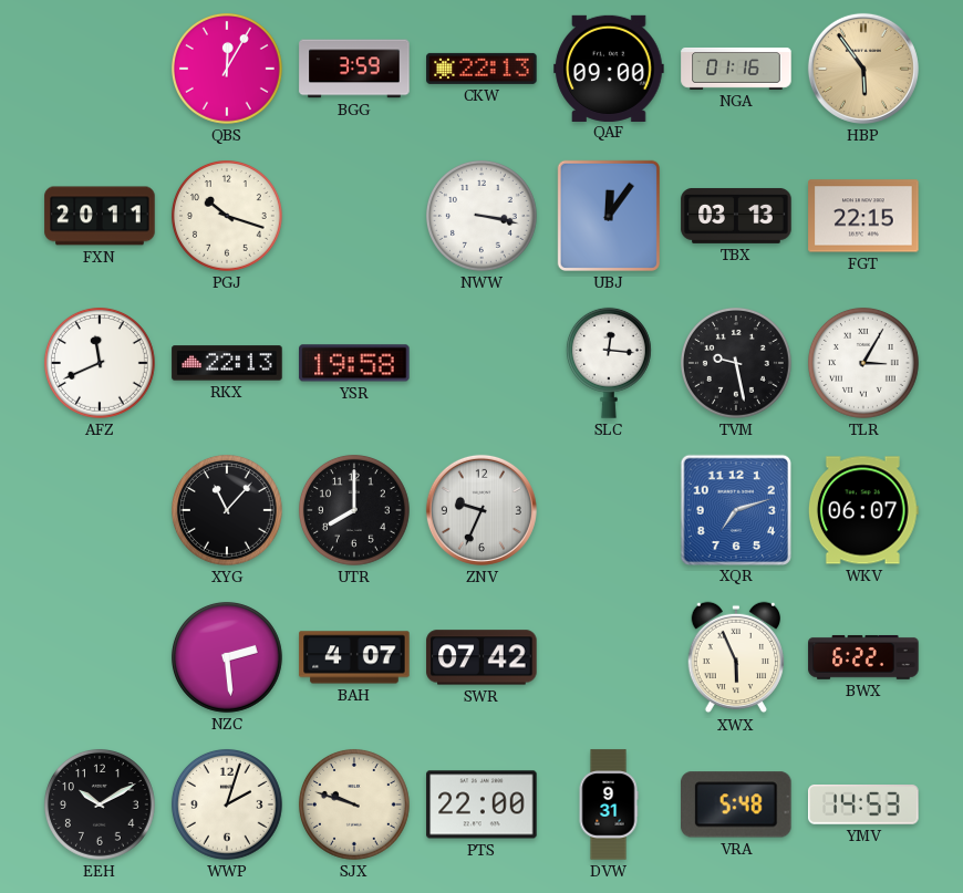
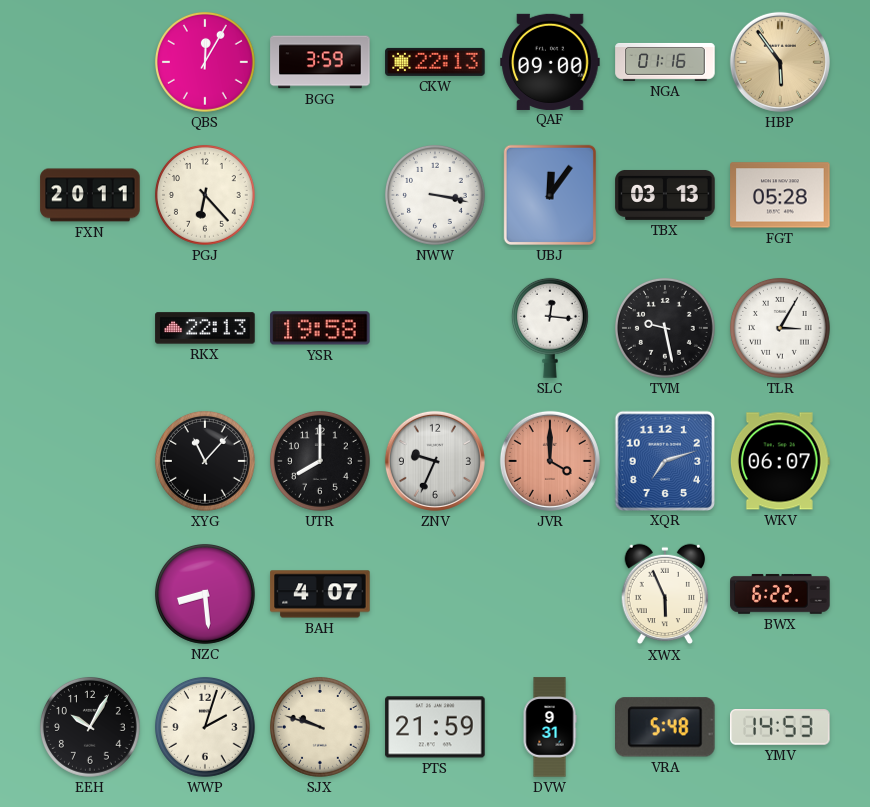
PGJ: 10:18 -> 6:23
FGT: 22:15 -> 05:28
AFZ: 11:41 -> none
JVR: none -> 4:00
NZC: 2:29 -> 8:29
SWR: 07:42 -> none
EEH: 10:10 -> 10:05
PTS: 22:00 -> 21:59
